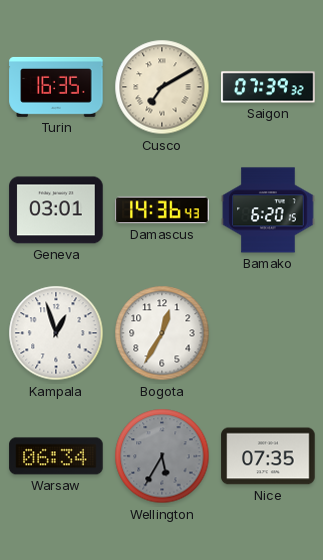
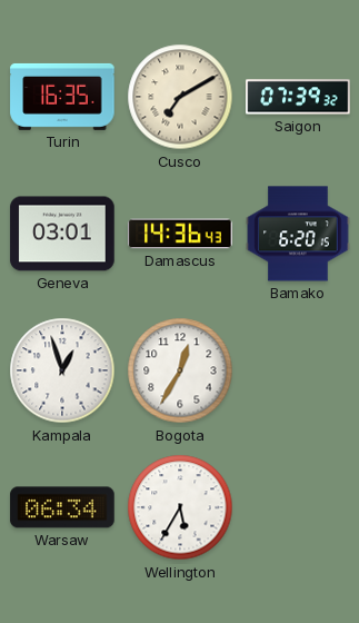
Wellington dial: grey -> white
Nice: 07:35 -> none
